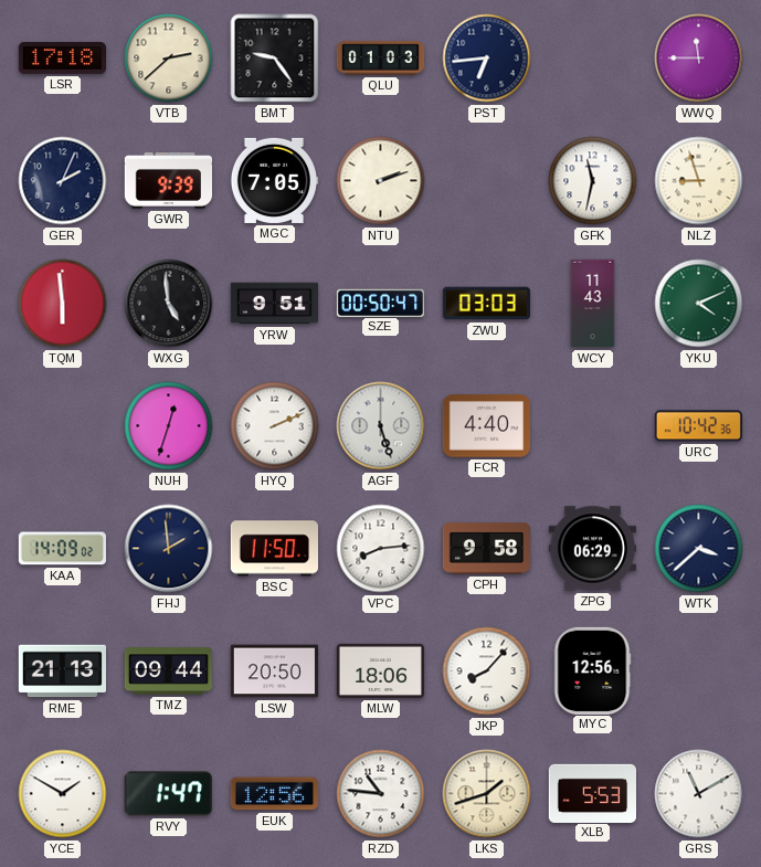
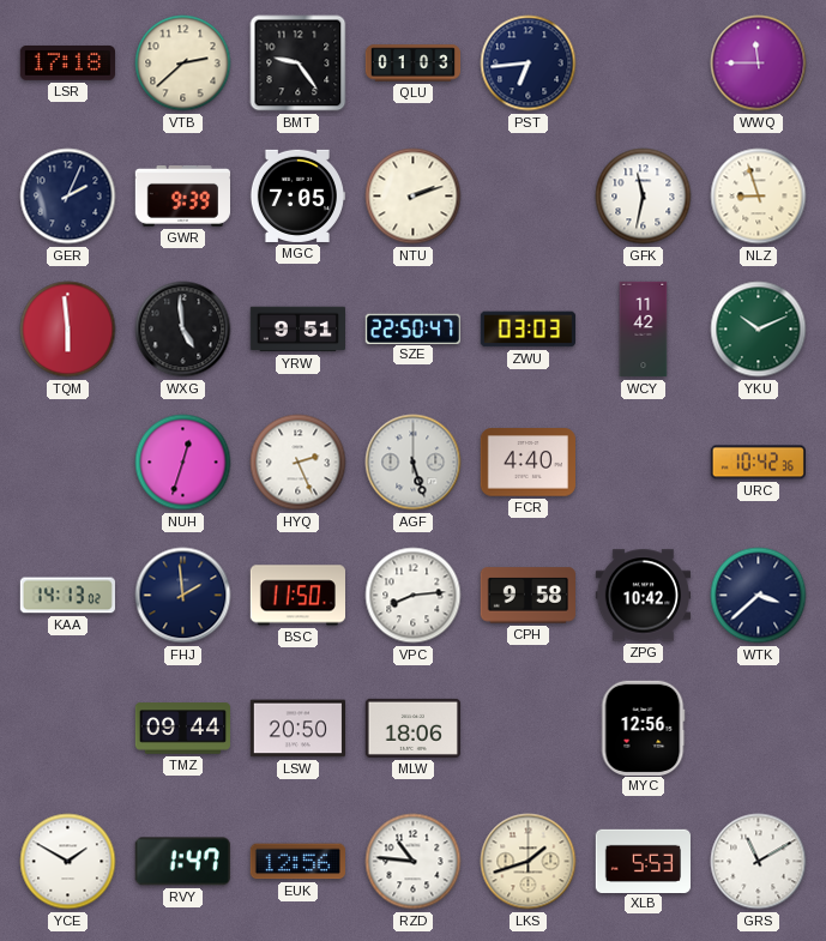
SZE: 00:50 -> 22:50
WCY: 11:43 -> 11:42
YKU: 4:11 -> 10:11
HYQ: 2:11 -> 2:26
KAA: 14:09 -> 14:13
ZPG: 06:29 -> 10:42
RME: 21:13 -> none
JKP: 8:07 -> none
